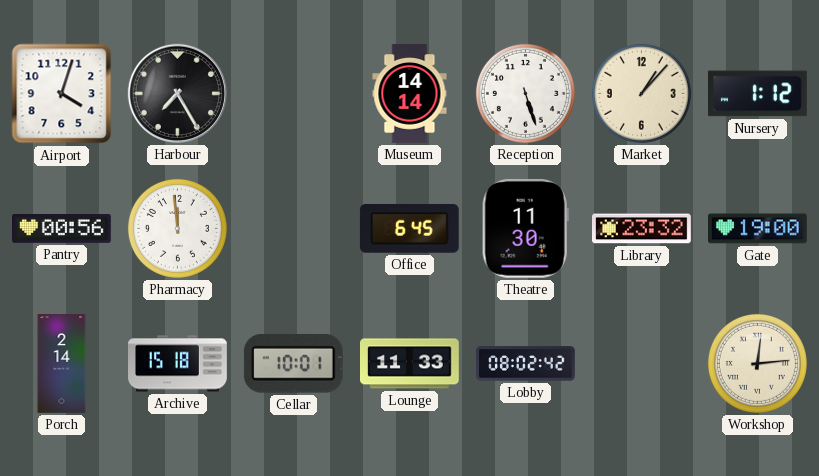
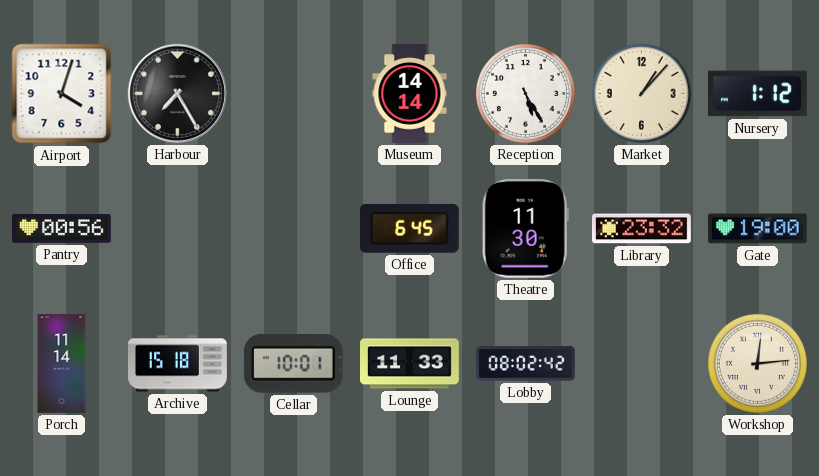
Reception: 5:27 -> 5:25
Pharmacy: 11:59 -> none
Porch: 2:14 -> 11:14
